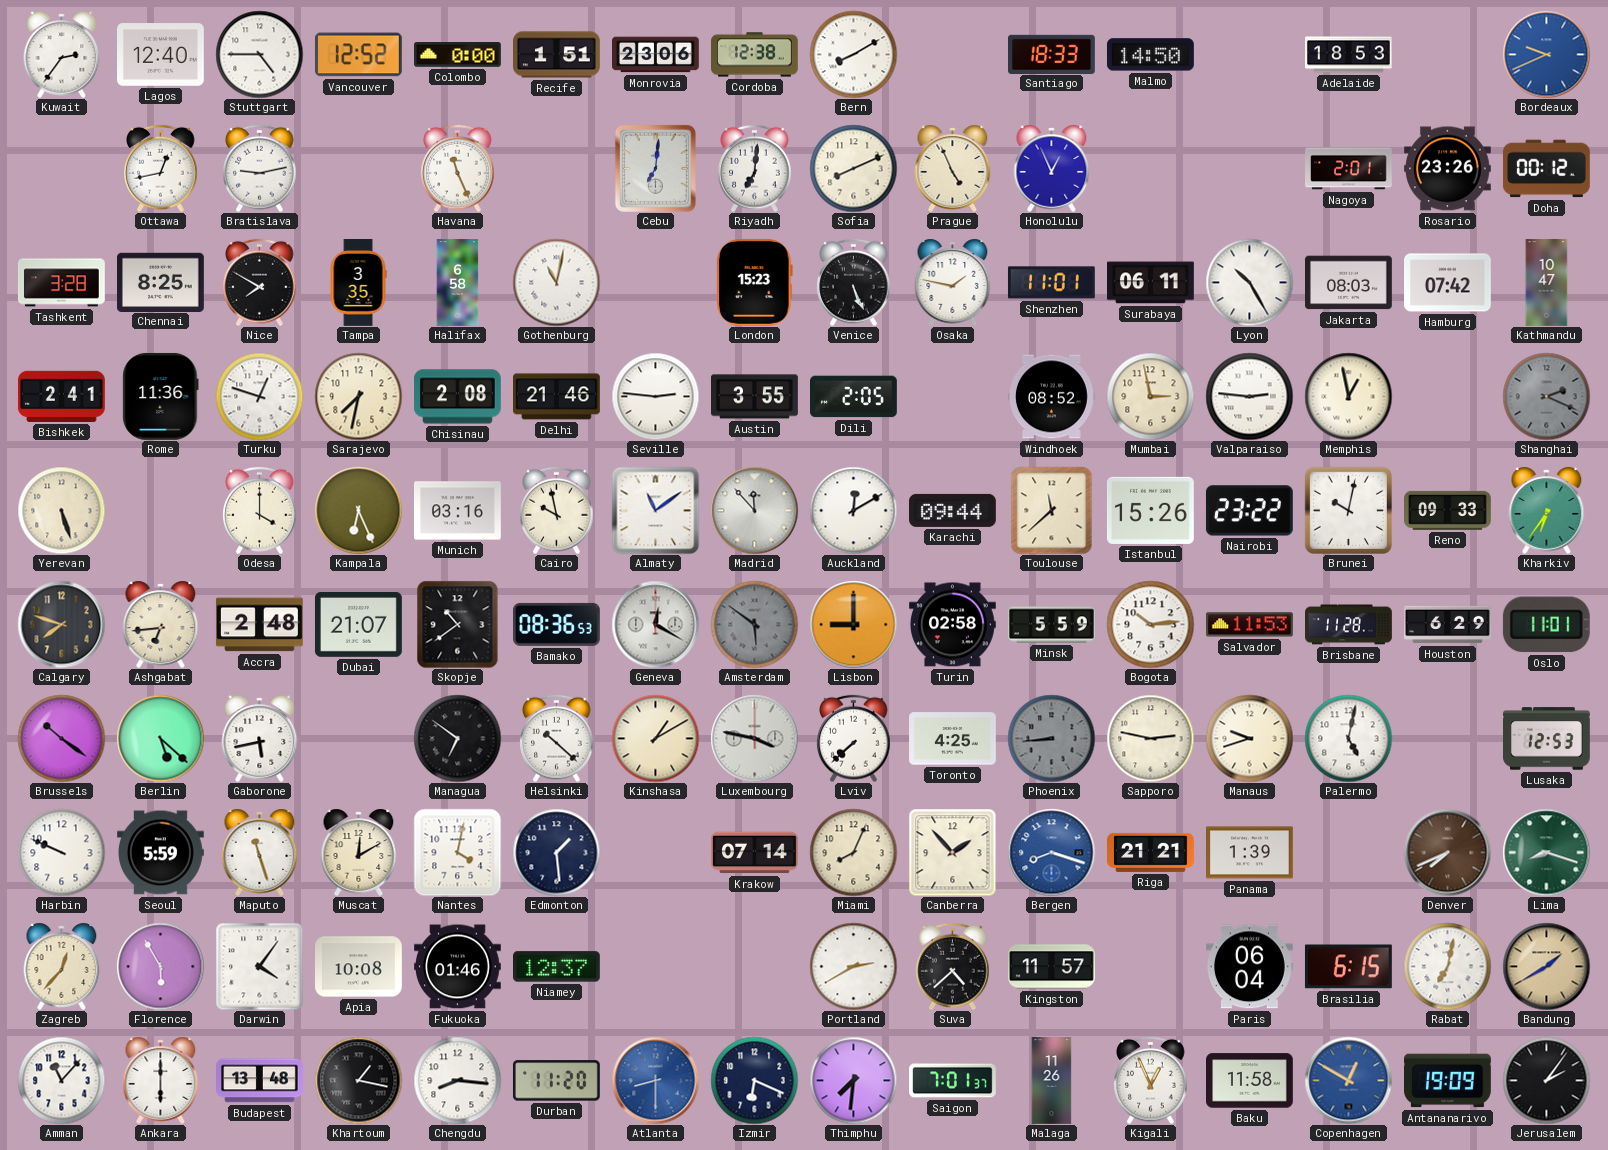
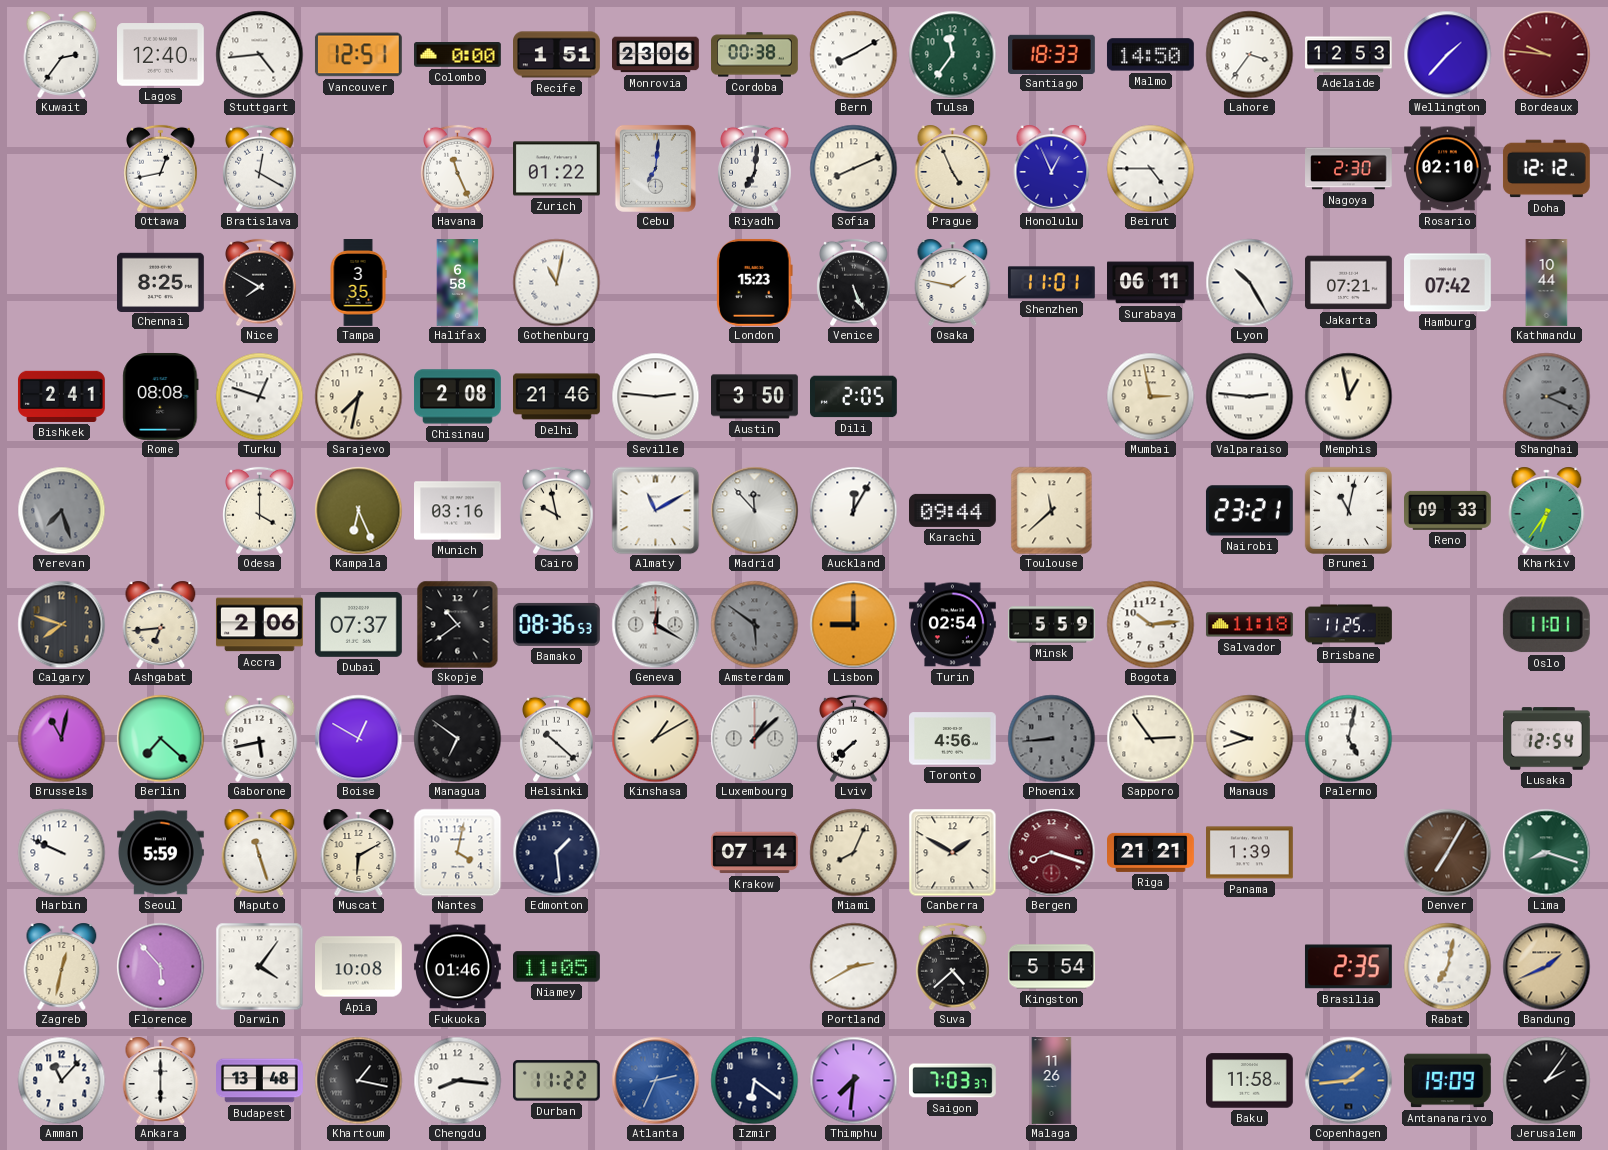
Stuttgart: 4:45 -> 4:44
Vancouver: 12:52 -> 12:51
Cordoba: 12:38 -> 00:38
Tulsa: none -> 11:36
Lahore: none -> 3:36
Adelaide: 18:53 -> 12:53
Wellington: none -> 1:37
Bordeaux: 9:41 -> 9:46
Bordeaux dial: blue -> burgundy
Bratislava: 9:13 -> 12:20
Zurich: none -> 01:22
Beirut: none -> 4:45
Nagoya: 2:01 -> 2:30
Rosario: 23:26 -> 02:10
Doha: 00:12 -> 12:12
Tashkent: 3:28 -> none
Jakarta: 08:03 -> 07:21
Kathmandu: 10:47 -> 10:44
Rome: 11:36 -> 08:08
Austin: 3:55 -> 3:50
Windhoek: 08:52 -> none
Yerevan: 5:27 -> 7:27
Yerevan dial: cream -> grey
Almaty: 11:09 -> 11:10
Auckland: 12:10 -> 12:05
Istanbul: 15:26 -> none
Nairobi: 23:22 -> 23:21
Brunei: 10:02 -> 11:02
Accra: 2:48 -> 2:06
Dubai: 21:07 -> 07:37
Turin: 02:58 -> 02:54
Salvador: 11:53 -> 11:18
Brisbane: 11:28 -> 11:25
Houston: 6:29 -> none
Brussels: 10:21 -> 11:02
Berlin: 5:22 -> 7:22
Boise: none -> 12:50
Luxembourg: 3:47 -> 1:08
Toronto: 4:25 -> 4:56
Sapporo: 2:47 -> 2:54
Lusaka: 12:53 -> 12:54
Muscat: 12:10 -> 6:10
Canberra: 1:53 -> 1:50
Bergen dial: blue -> burgundy
Denver: 7:41 -> 7:05
Zagreb: 12:37 -> 12:32
Florence: 5:55 -> 5:53
Niamey: 12:37 -> 11:05
Kingston: 11:57 -> 5:54
Paris: 06:04 -> none
Brasilia: 6:15 -> 2:35
Bandung: 1:40 -> 1:41
Durban: 11:20 -> 11:22
Atlanta: 8:30 -> 2:34
Izmir: 6:19 -> 6:21
Saigon: 7:01 -> 7:03
Kigali: 12:56 -> none
Copenhagen: 12:50 -> 1:44
